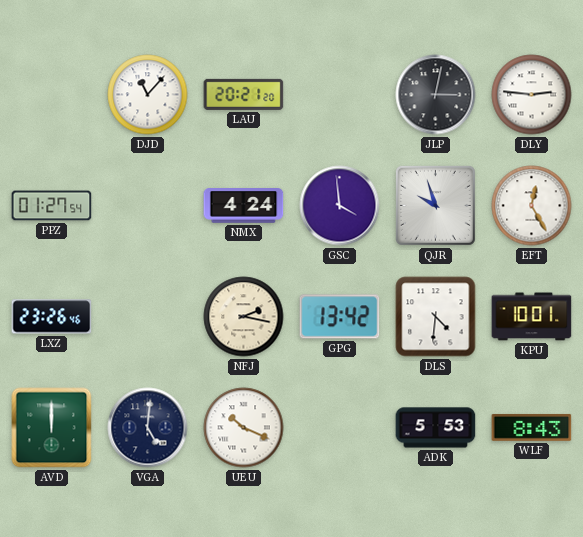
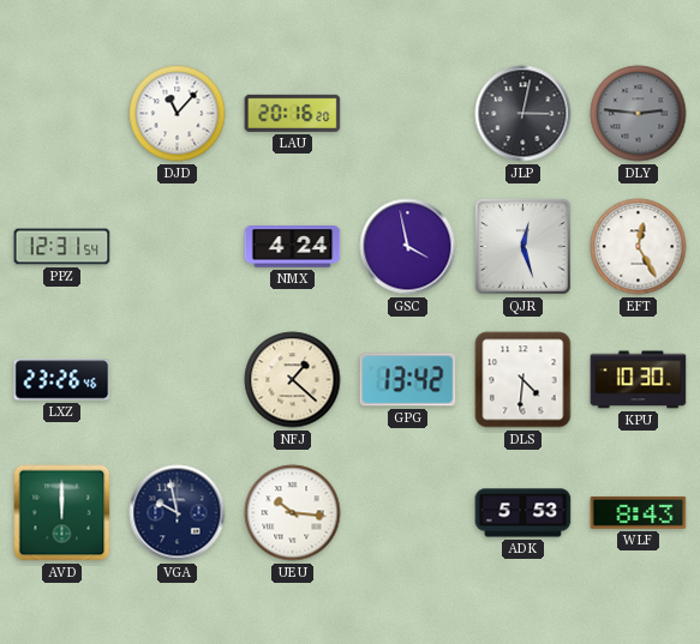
LAU: 20:21 -> 20:16
DLY dial: white -> grey
PPZ: 01:27 -> 12:31
GSC: 3:59 -> 3:58
QJR: 9:57 -> 12:27
NFJ: 2:17 -> 1:22
KPU: 10:01 -> 10:30
VGA: 5:01 -> 9:58
UEU: 10:19 -> 10:16
